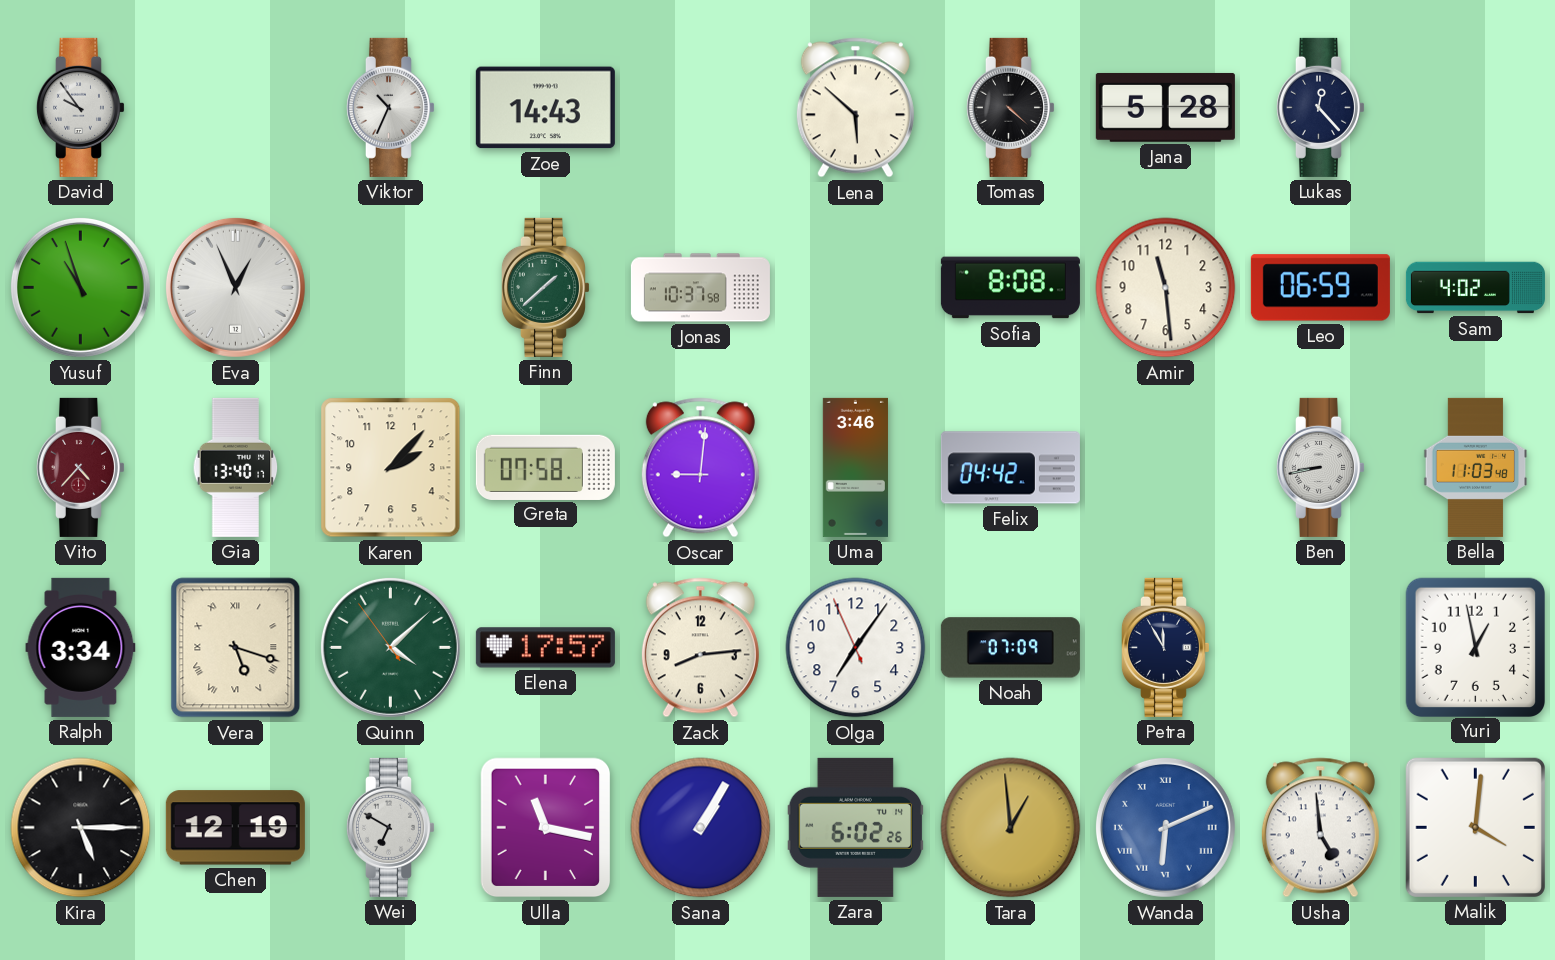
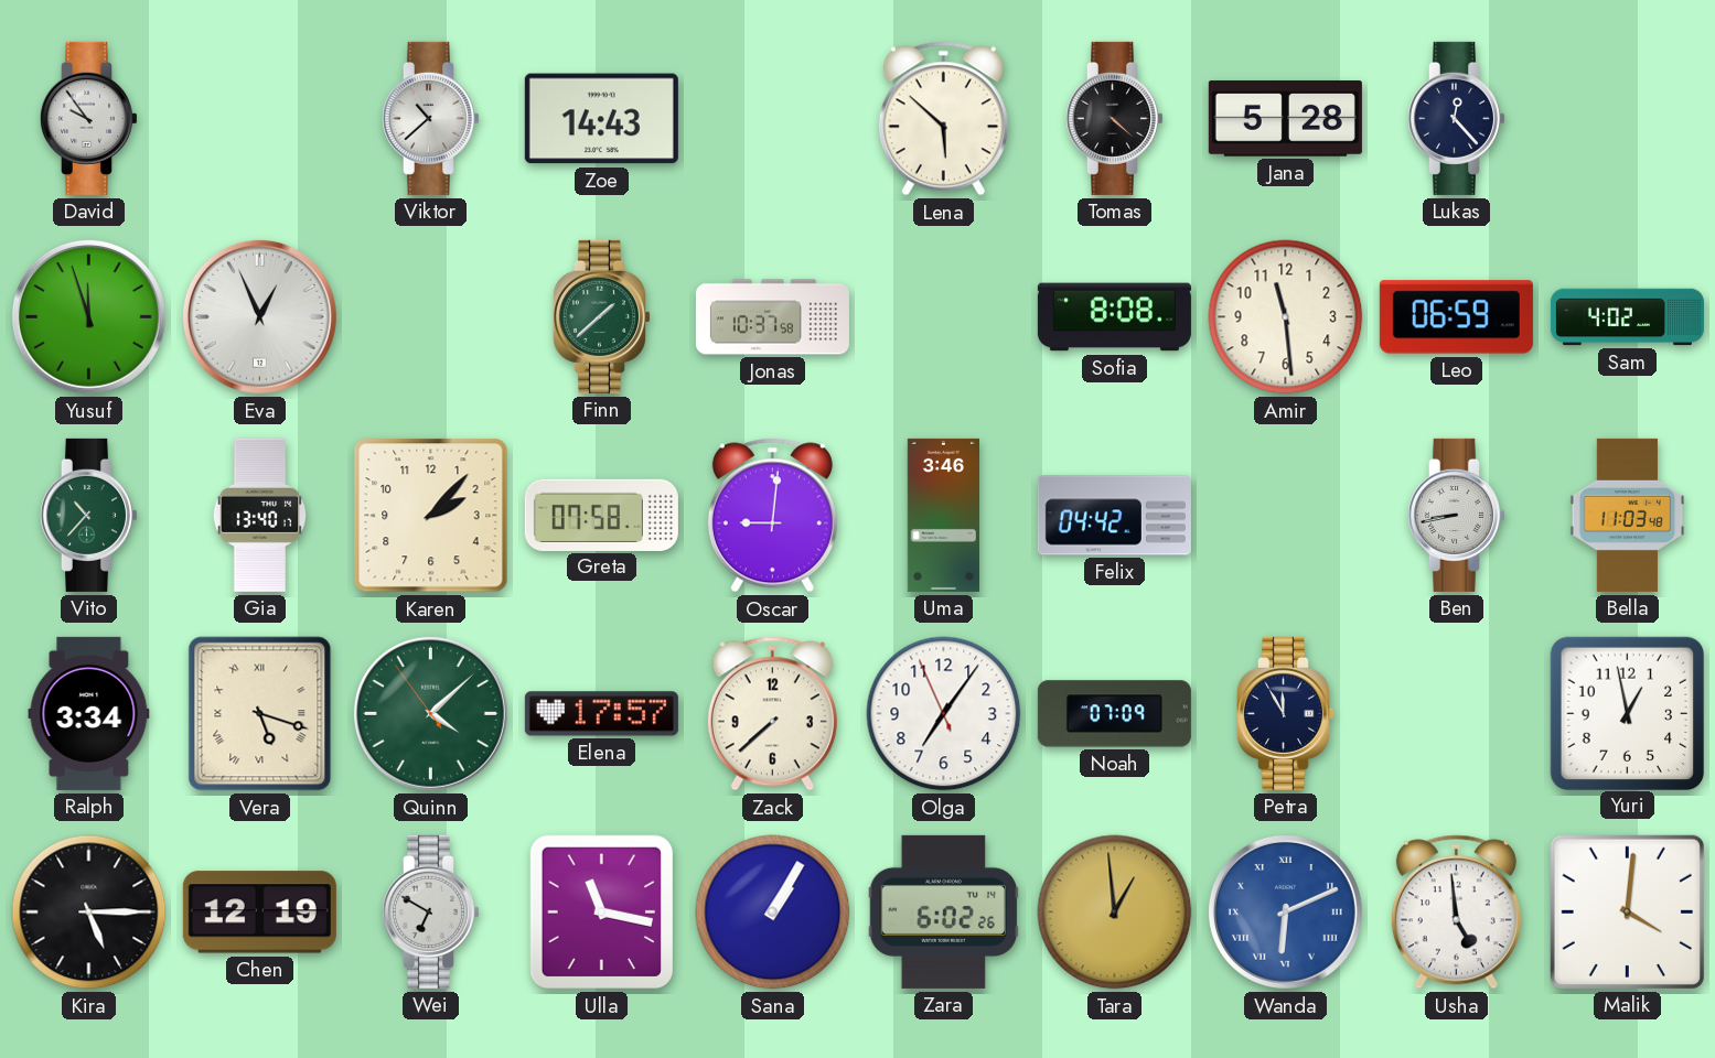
Viktor: 10:34 -> 10:38
Yusuf: 10:57 -> 11:57
Vito: 4:37 -> 10:37
Vito dial: burgundy -> green
Zack: 8:14 -> 7:38
